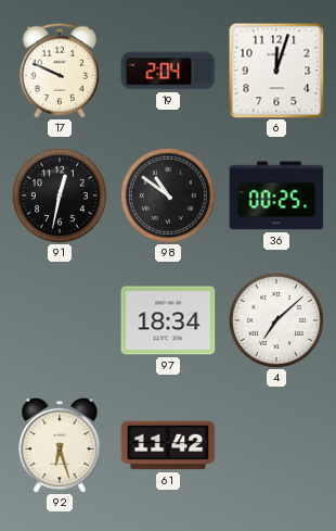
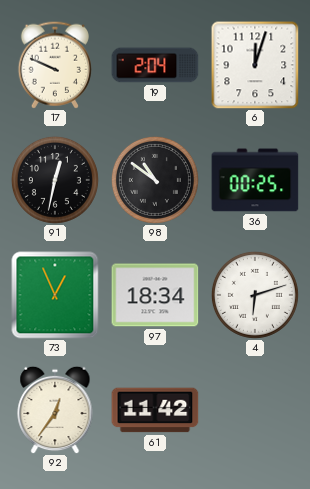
73: none -> 12:56
4: 7:08 -> 6:12
92: 6:27 -> 12:36
